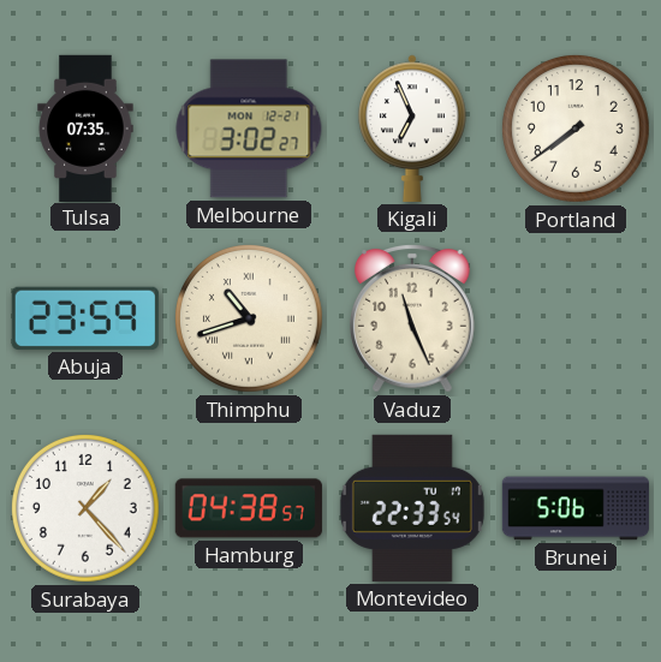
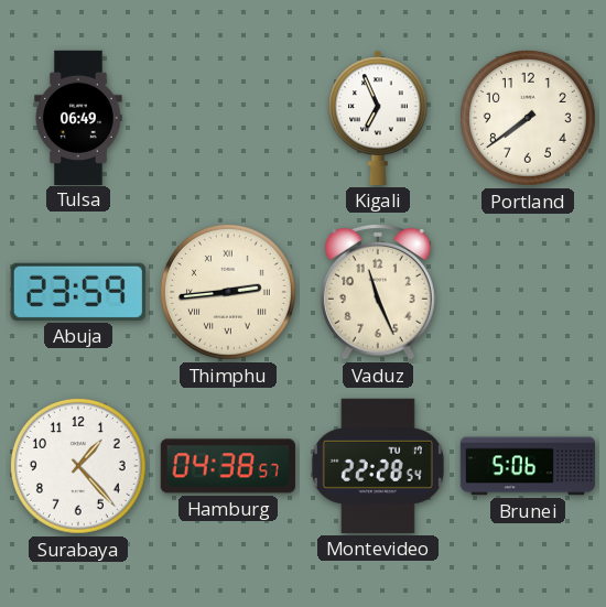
Tulsa: 07:35 -> 06:49
Melbourne: 3:02 -> none
Thimphu: 10:42 -> 2:44
Montevideo: 22:33 -> 22:28
